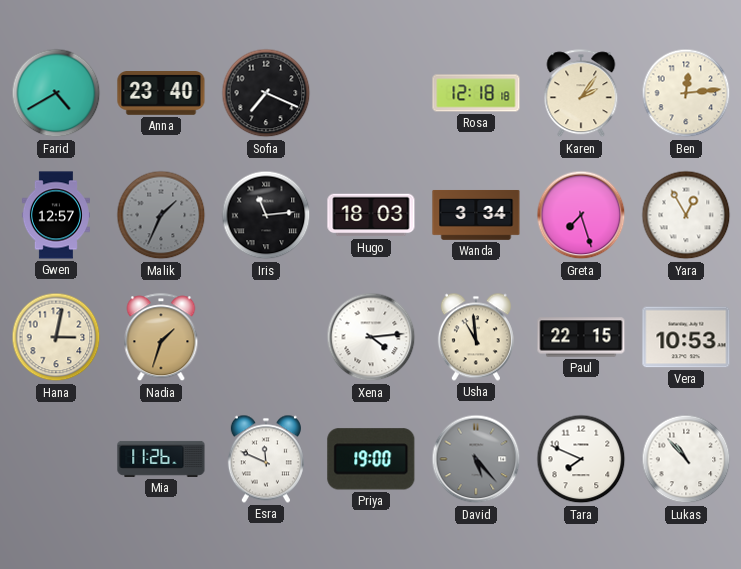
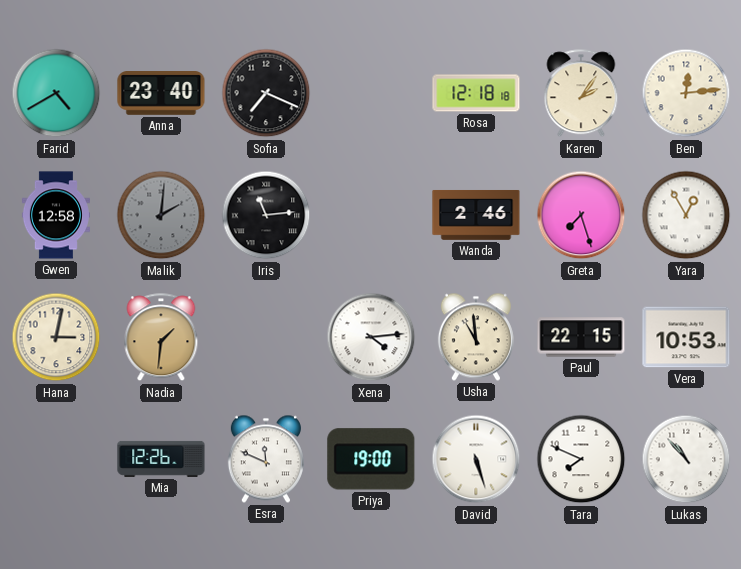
Gwen: 12:57 -> 12:58
Malik: 1:34 -> 2:01
Hugo: 18:03 -> none
Wanda: 3:34 -> 2:46
Nadia: 1:33 -> 1:31
Mia: 11:26 -> 12:26
David: 5:23 -> 5:27
David dial: grey -> white
